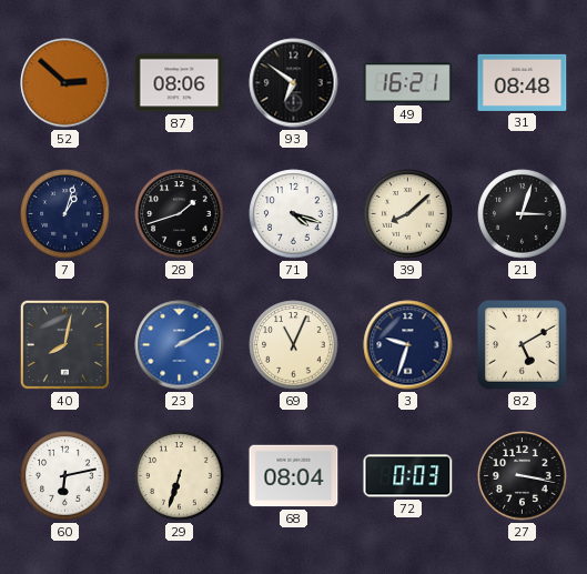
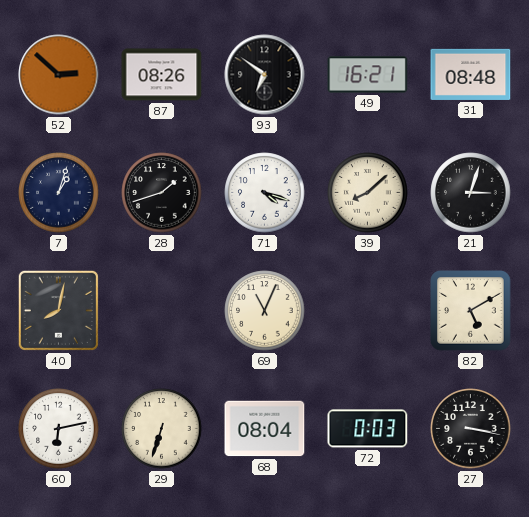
87: 08:06 -> 08:26
23: 2:10 -> none
3: 9:33 -> none
